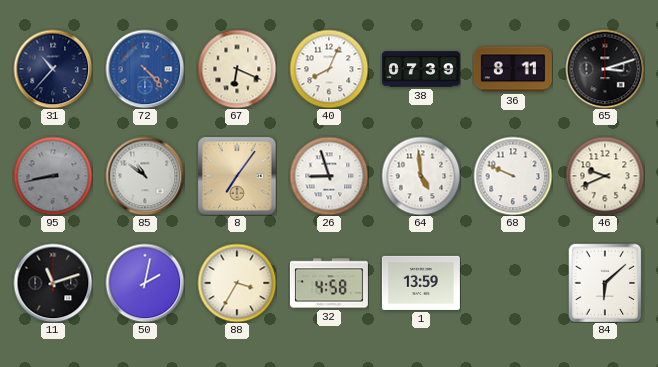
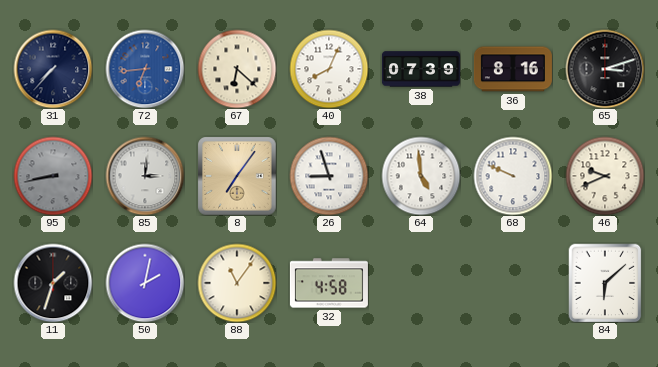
31: 10:37 -> 7:37
72: 4:23 -> 6:44
67: 6:19 -> 6:22
36: 8:11 -> 8:16
85: 10:51 -> 3:01
11: 11:12 -> 1:33
88: 3:35 -> 11:06
1: 13:59 -> none
